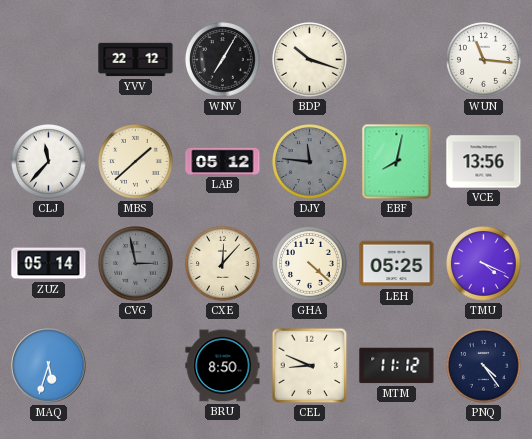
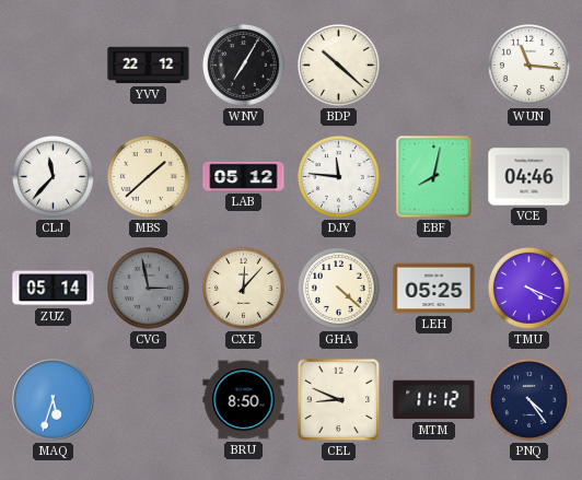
BDP: 10:18 -> 10:22
DJY dial: grey -> white
VCE: 13:56 -> 04:46
